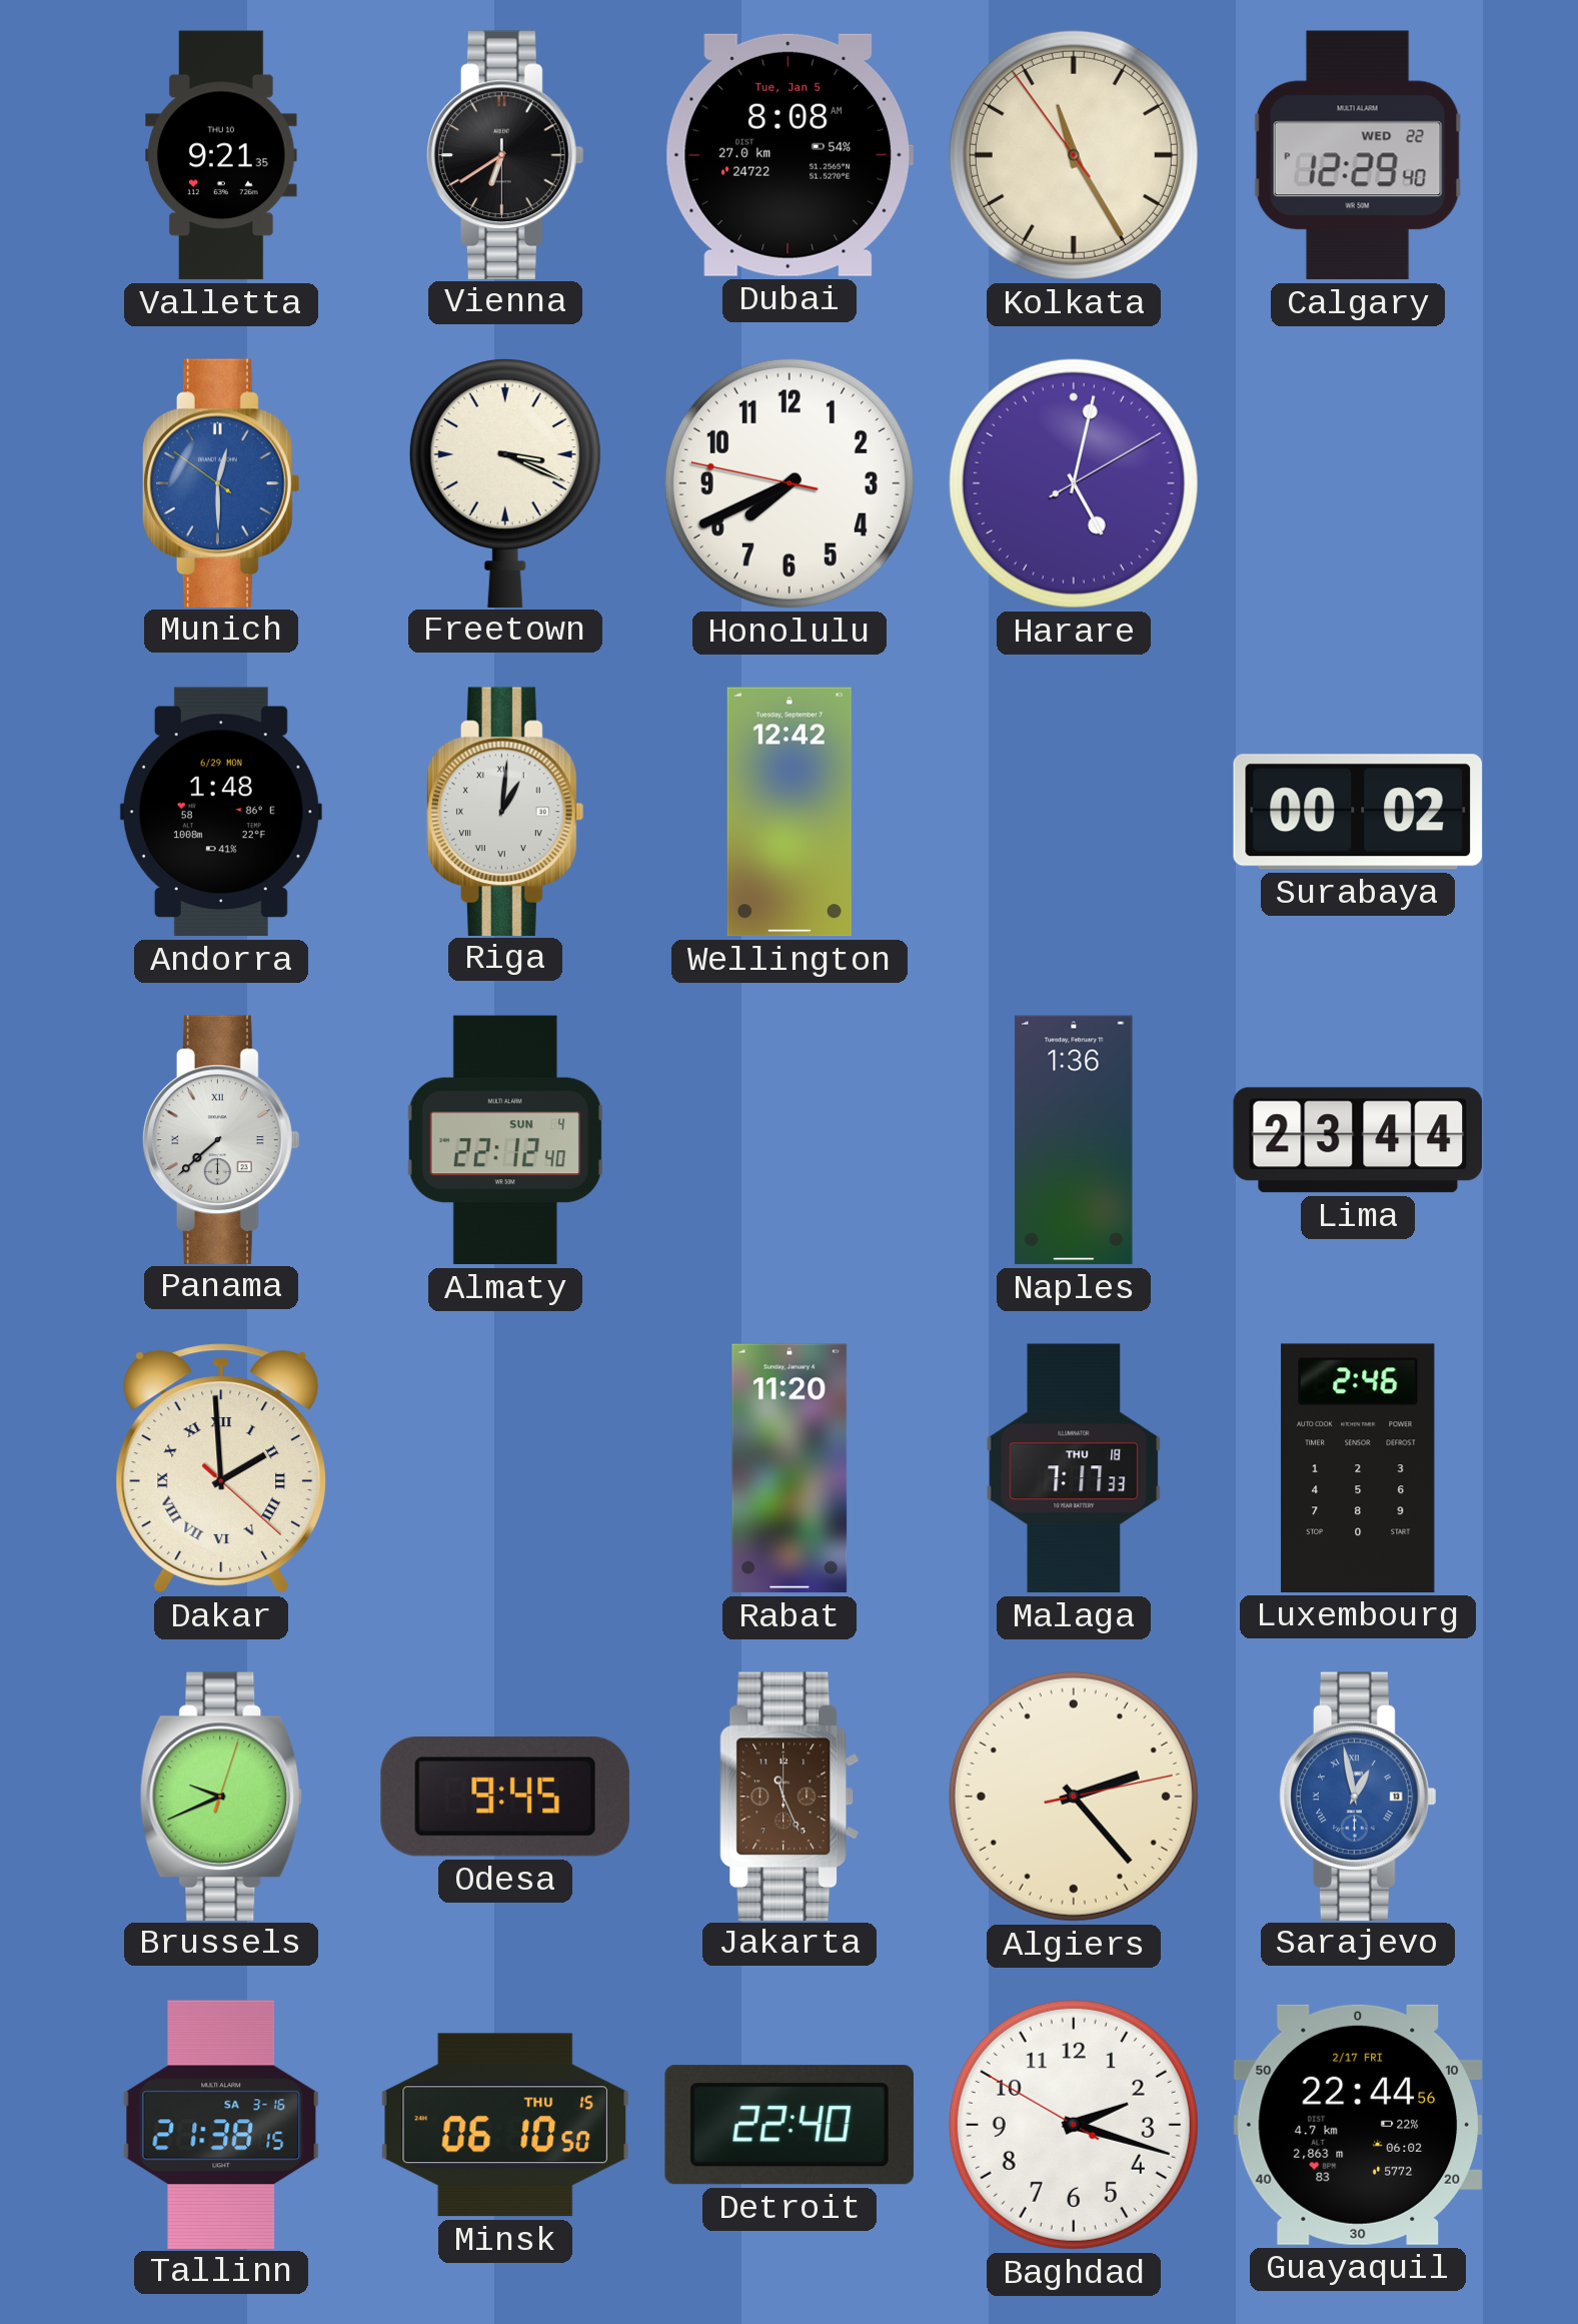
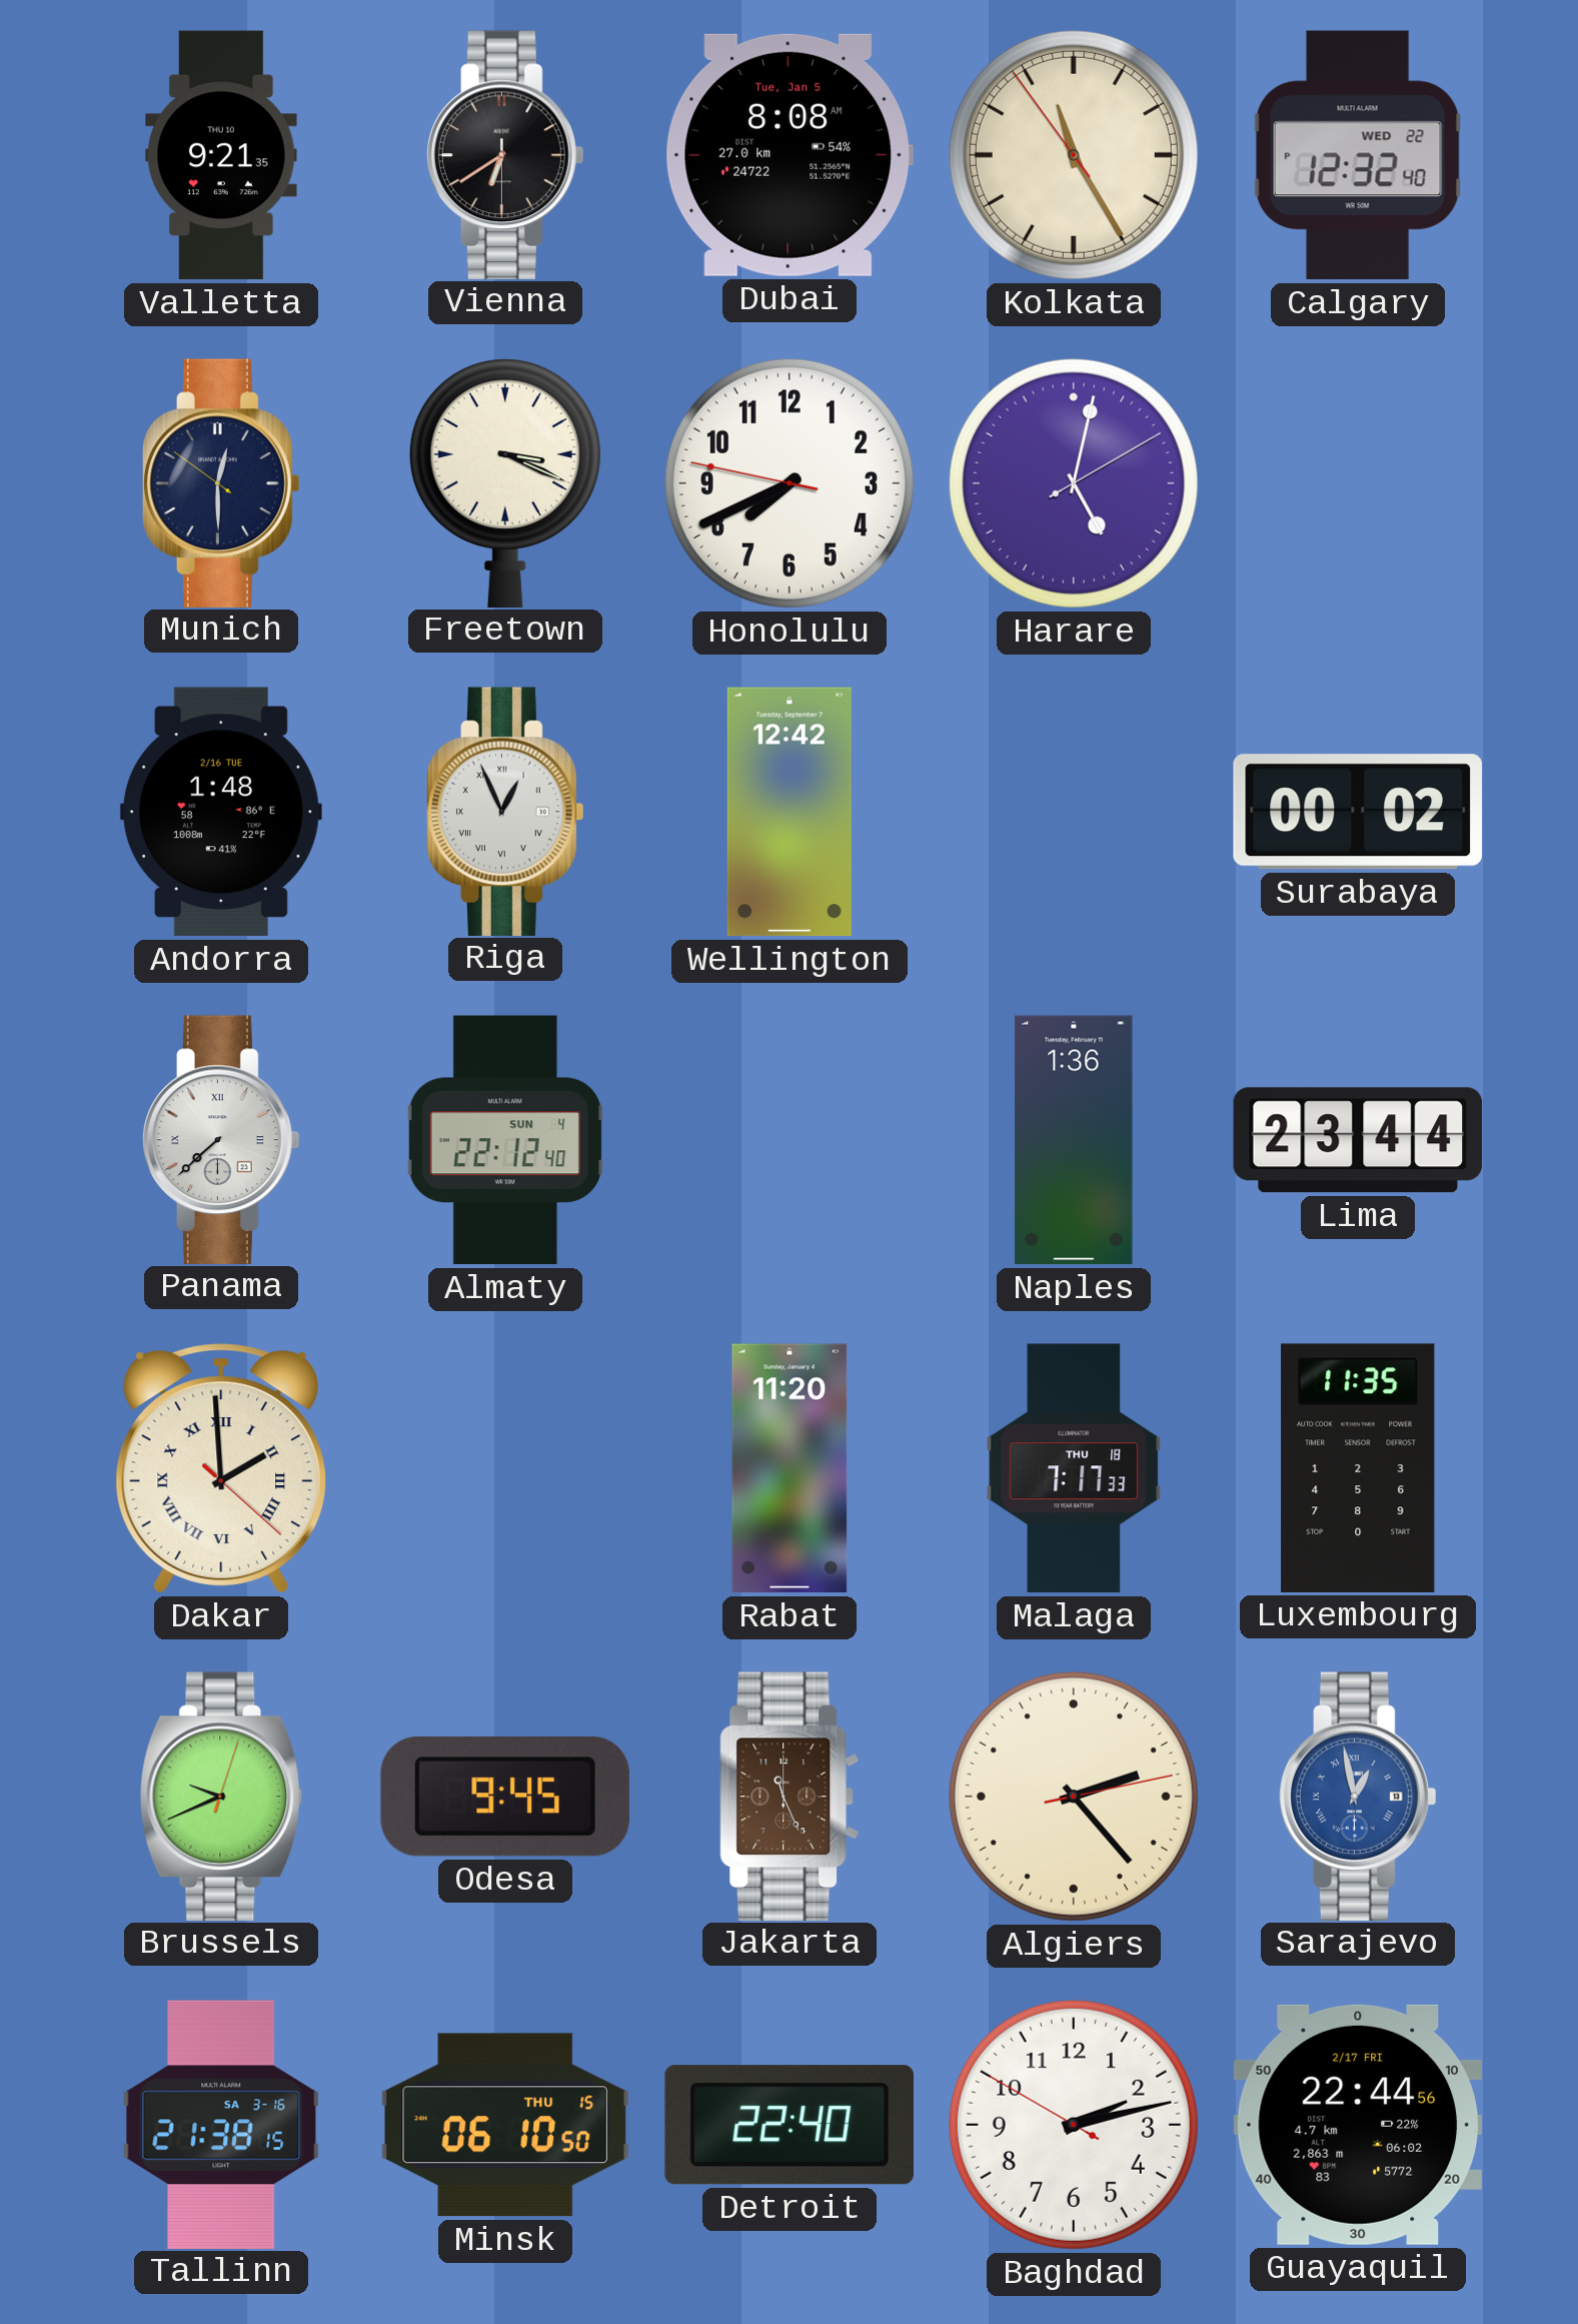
Calgary: 12:29 -> 12:32
Munich dial: blue -> navy
Andorra date: 6/29 MON -> 2/16 TUE
Riga: 1:01 -> 12:56
Luxembourg: 2:46 -> 11:35
Baghdad: 2:17 -> 2:12
